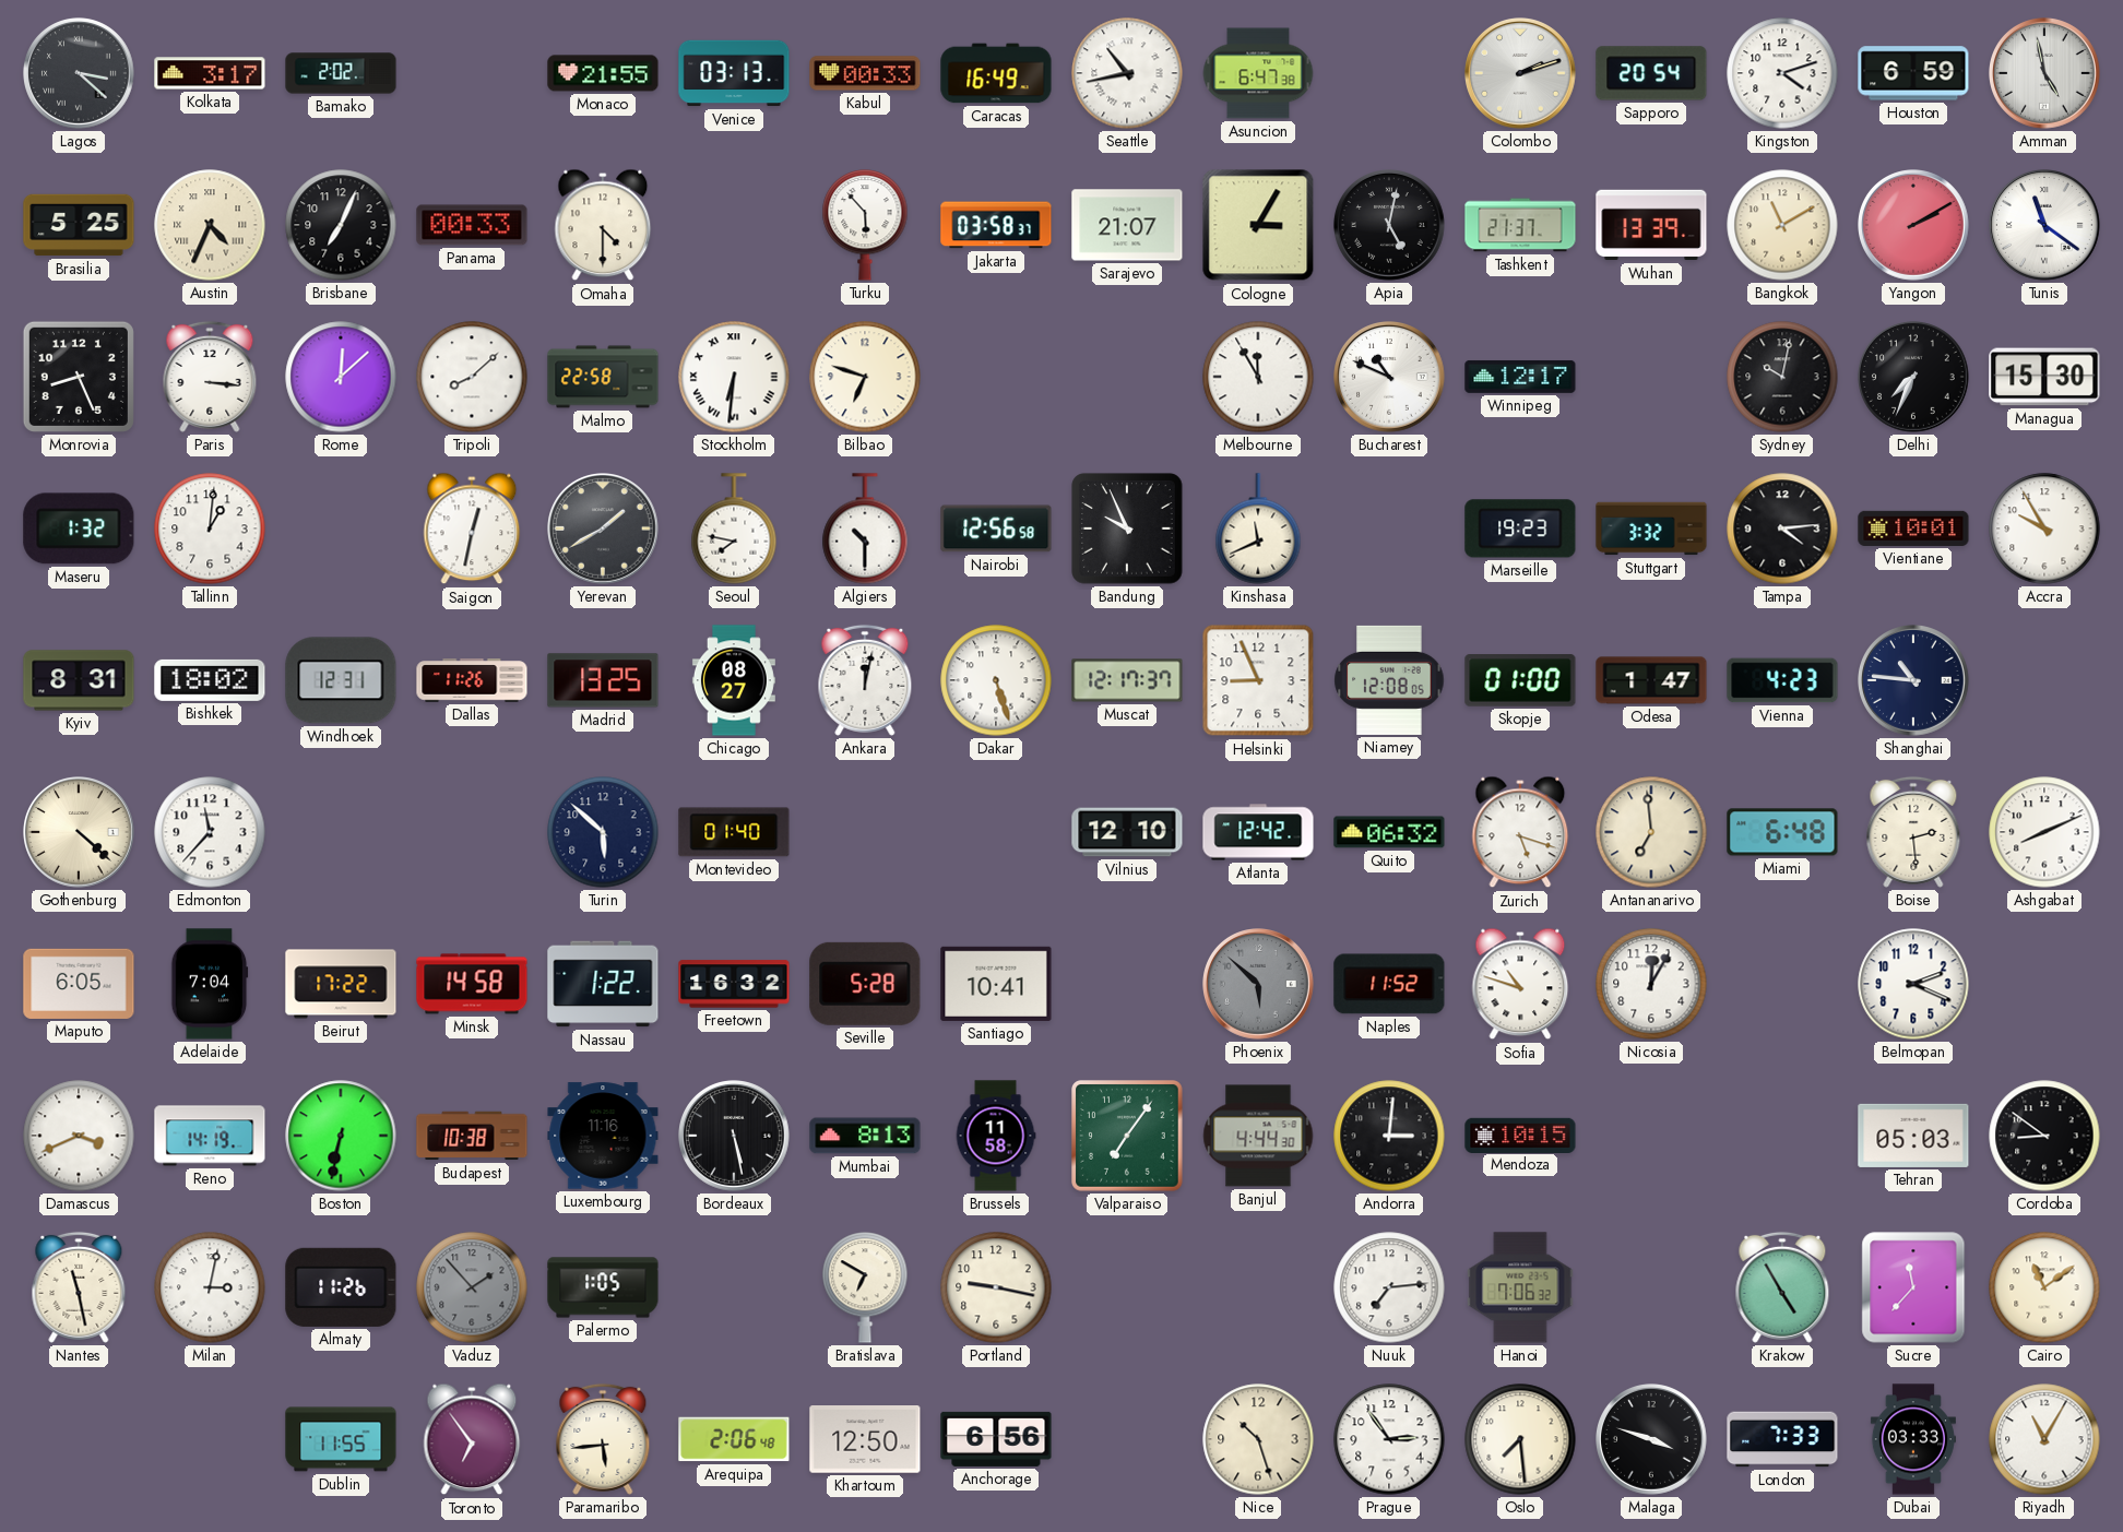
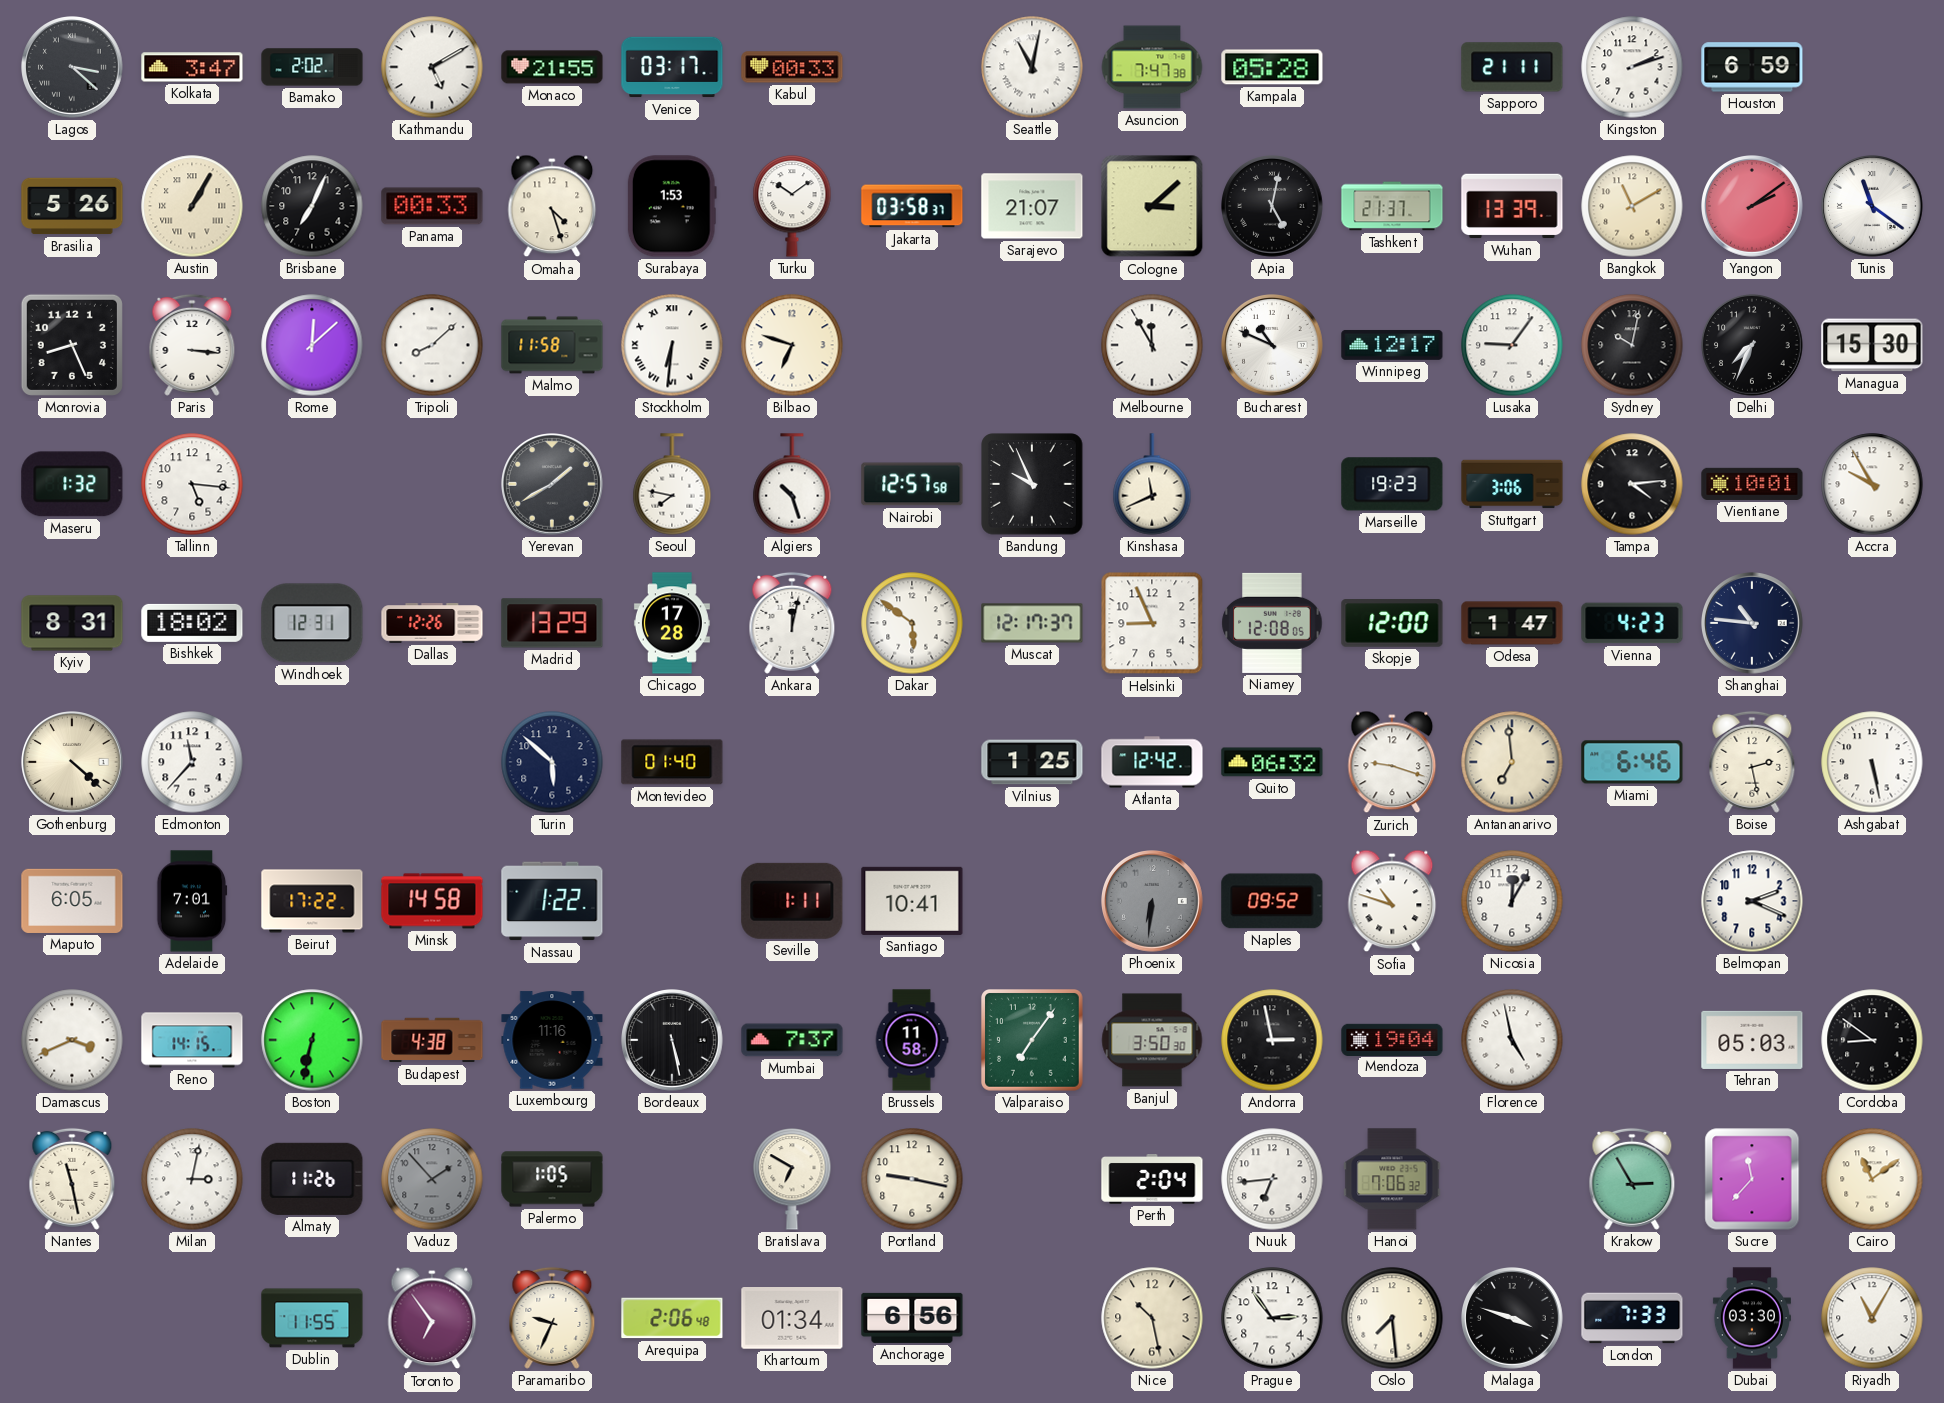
Kolkata: 3:17 -> 3:47
Kathmandu: none -> 5:10
Venice: 03:13 -> 03:17
Caracas: 16:49 -> none
Seattle: 10:43 -> 11:02
Asuncion: 6:47 -> 7:47
Kampala: none -> 05:28
Colombo: 2:12 -> none
Sapporo: 20:54 -> 21:11
Kingston: 4:12 -> 2:12
Amman: 4:58 -> none
Brasilia: 5:25 -> 5:26
Austin: 4:34 -> 1:05
Omaha: 4:30 -> 4:27
Surabaya: none -> 1:53
Turku: 5:53 -> 10:09
Cologne: 3:05 -> 3:08
Yangon: 2:10 -> 2:09
Malmo: 22:58 -> 11:58
Lusaka: none -> 9:06
Tallinn: 1:01 -> 5:16
Saigon: 12:32 -> none
Algiers: 10:30 -> 10:27
Nairobi: 12:56 -> 12:57
Stuttgart: 3:32 -> 3:06
Dallas: 11:26 -> 12:26
Madrid: 13:25 -> 13:29
Chicago: 08:27 -> 17:28
Dakar: 5:27 -> 5:51
Skopje: 01:00 -> 12:00
Vilnius: 12:10 -> 1:25
Zurich: 5:18 -> 9:18
Miami: 6:48 -> 6:46
Boise: 2:29 -> 2:28
Ashgabat: 8:11 -> 5:28
Adelaide: 7:04 -> 7:01
Freetown: 16:32 -> none
Seville: 5:28 -> 1:11
Phoenix: 5:52 -> 6:31
Naples: 11:52 -> 09:52
Reno: 14:19 -> 14:15
Budapest: 10:38 -> 4:38
Mumbai: 8:13 -> 7:37
Banjul: 4:44 -> 3:50
Andorra: 3:01 -> 2:58
Mendoza: 10:15 -> 19:04
Florence: none -> 4:58
Perth: none -> 2:04
Nuuk: 7:14 -> 6:44
Krakow: 4:55 -> 2:55
Paramaribo: 5:44 -> 9:34
Khartoum: 12:50 -> 01:34
Nice: 10:27 -> 10:28
Dubai: 03:33 -> 03:30
